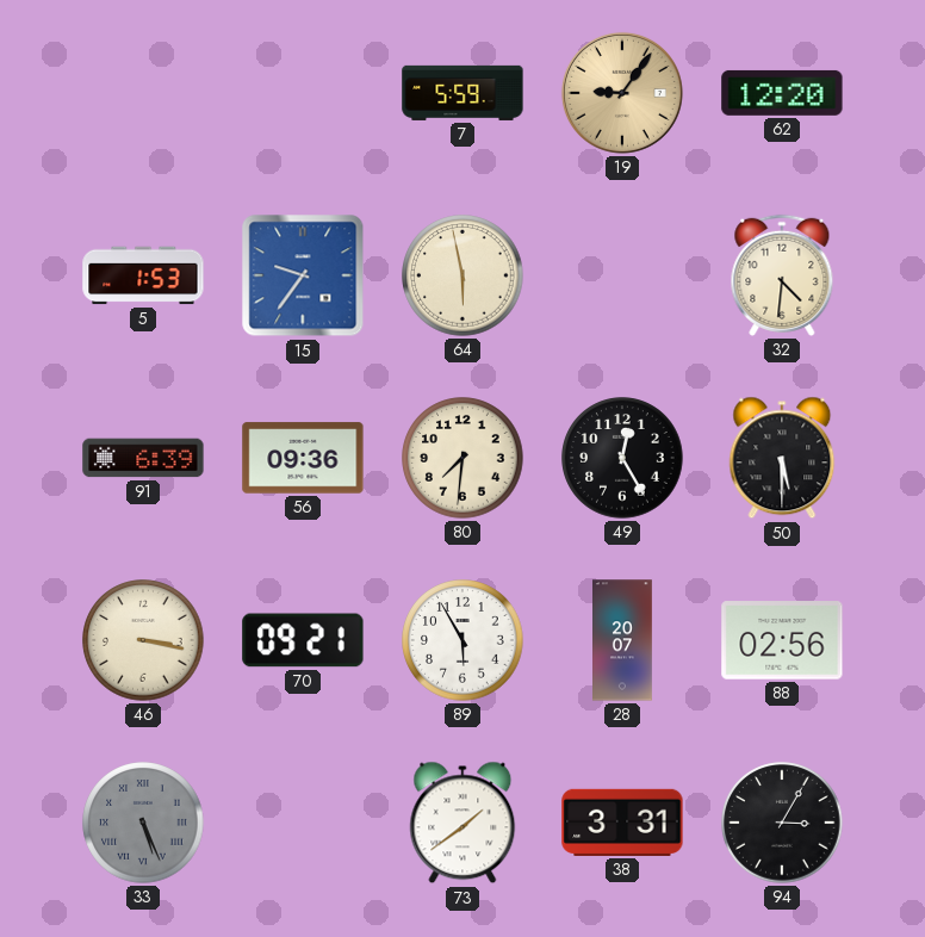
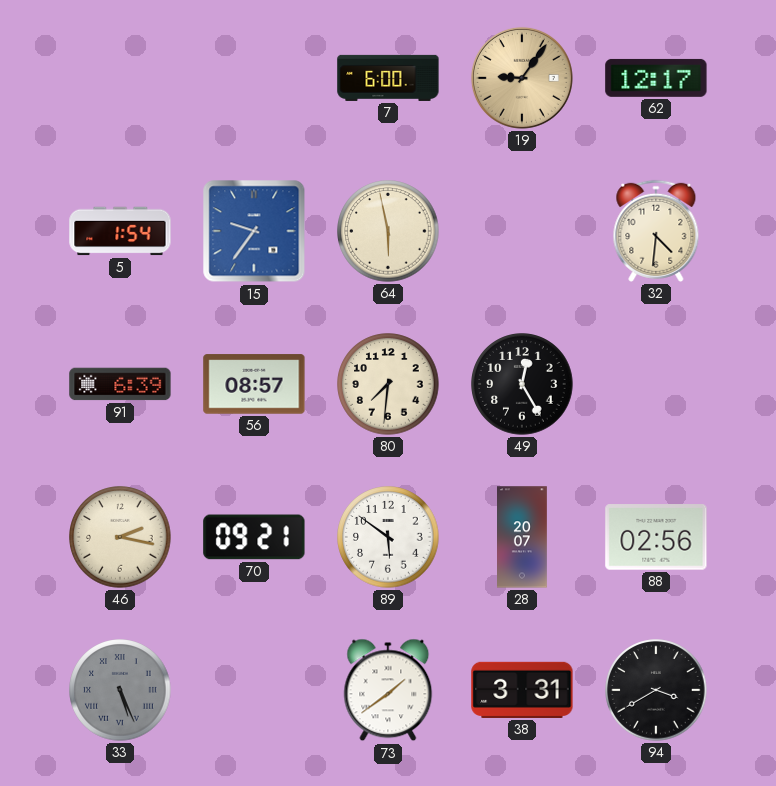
7: 5:59 -> 6:00
62: 12:20 -> 12:17
5: 1:53 -> 1:54
56: 09:36 -> 08:57
50: 5:30 -> none
46: 3:17 -> 2:17
89: 5:55 -> 5:51
94: 3:05 -> 3:40
